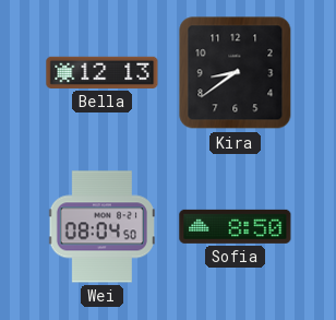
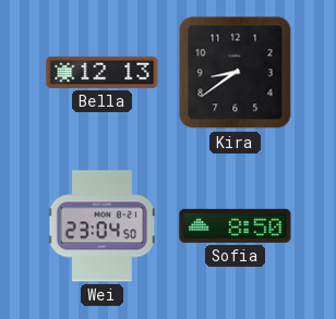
Wei: 08:04 -> 23:04
